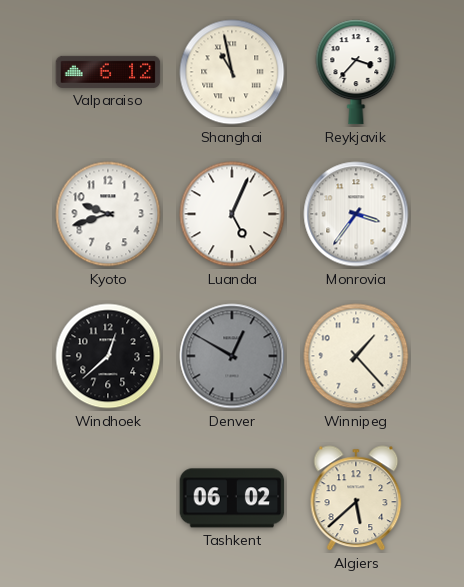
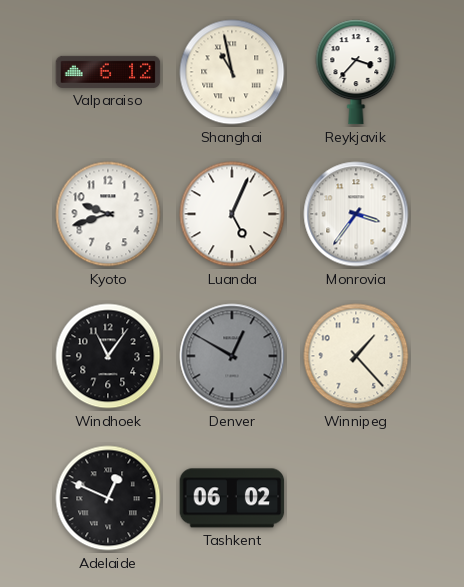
Windhoek: 12:38 -> 11:06
Adelaide: none -> 12:49
Algiers: 5:38 -> none
